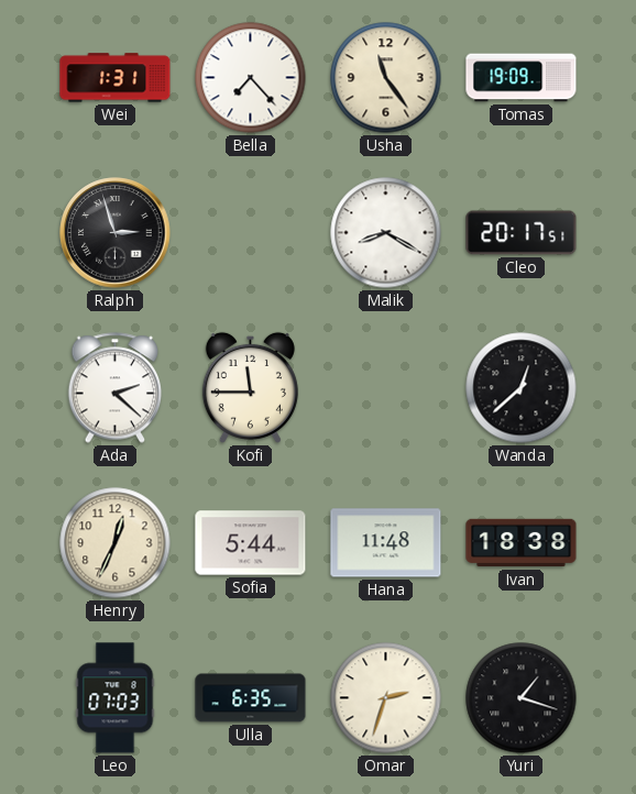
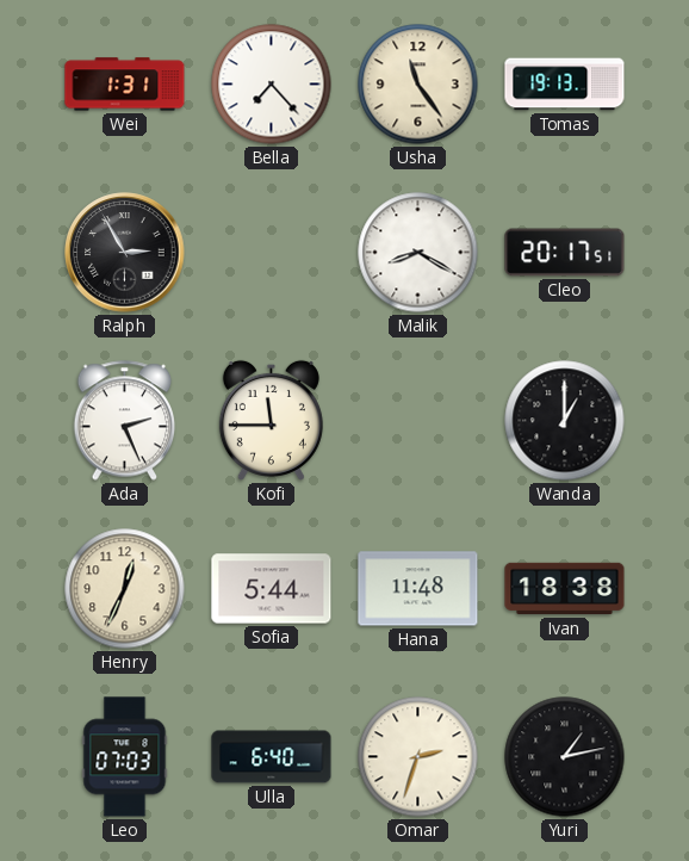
Tomas: 19:09 -> 19:13
Ralph: 2:57 -> 2:55
Ada: 2:22 -> 2:26
Wanda: 12:38 -> 1:00
Ulla: 6:35 -> 6:40
Yuri: 1:18 -> 1:13
